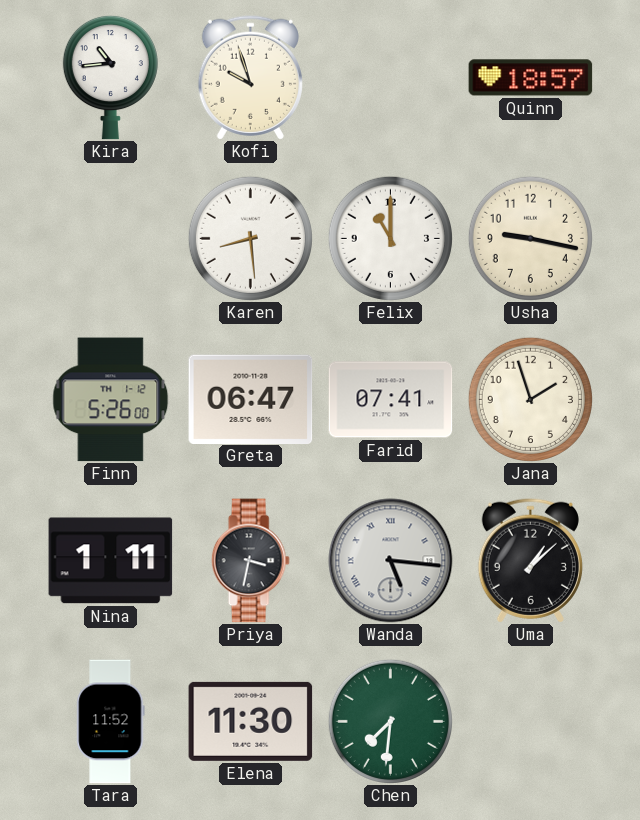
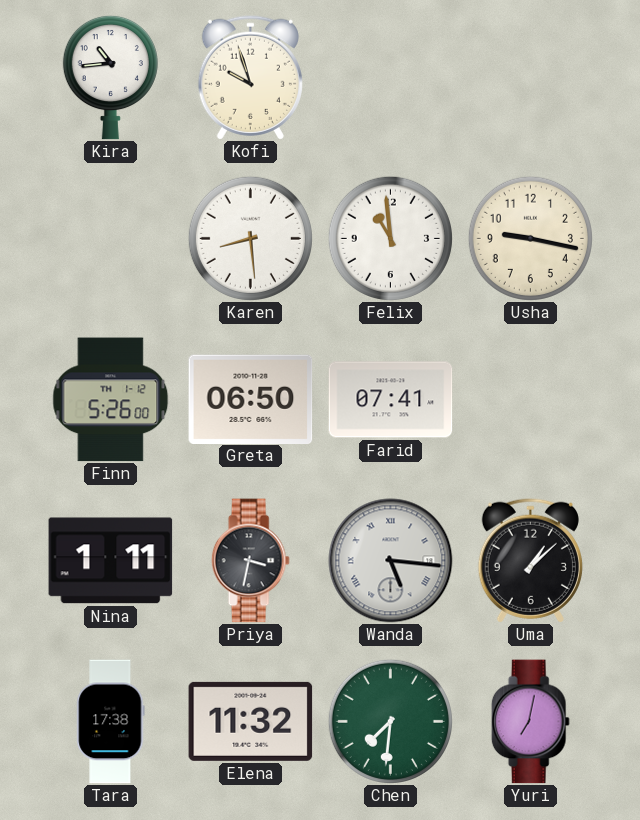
Quinn: 18:57 -> none
Felix: 11:00 -> 10:59
Greta: 06:47 -> 06:50
Jana: 1:57 -> none
Tara: 11:52 -> 17:38
Elena: 11:30 -> 11:32
Yuri: none -> 7:02
